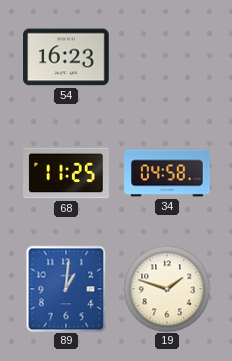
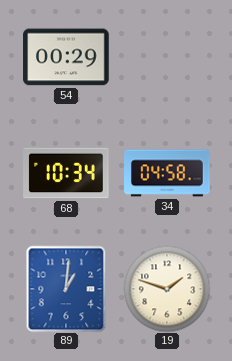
54: 16:23 -> 00:29
68: 11:25 -> 10:34
